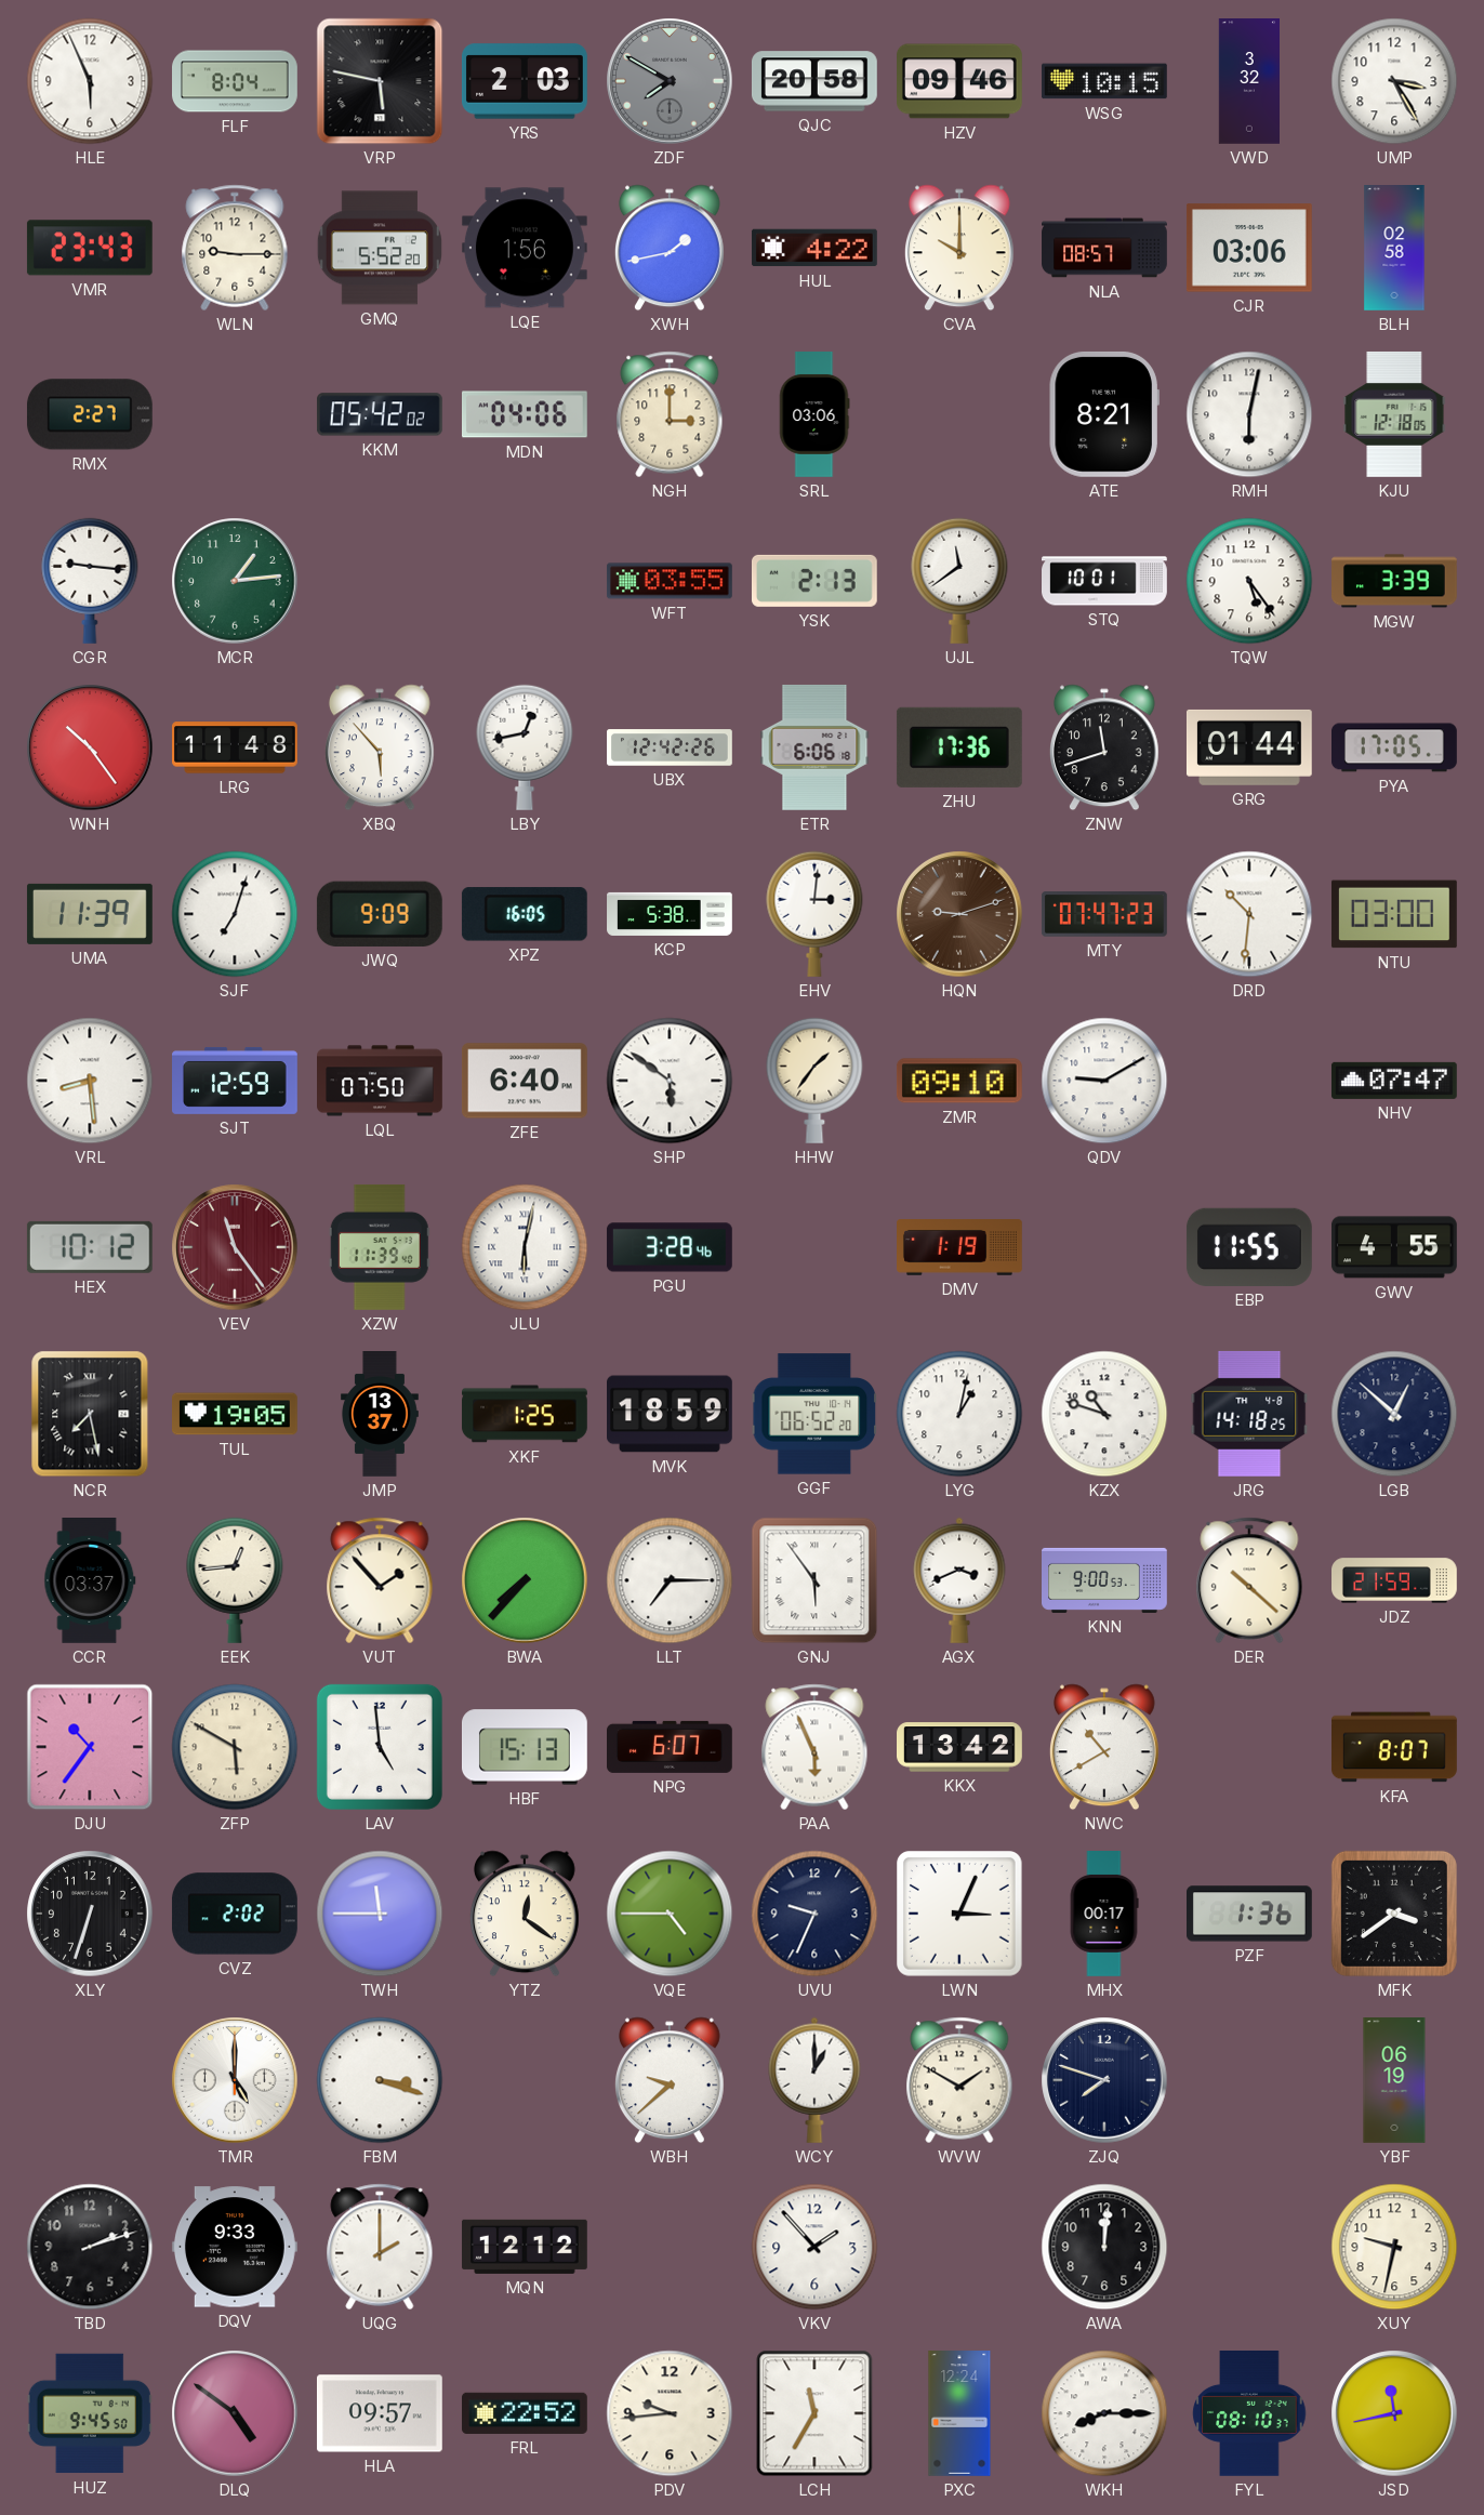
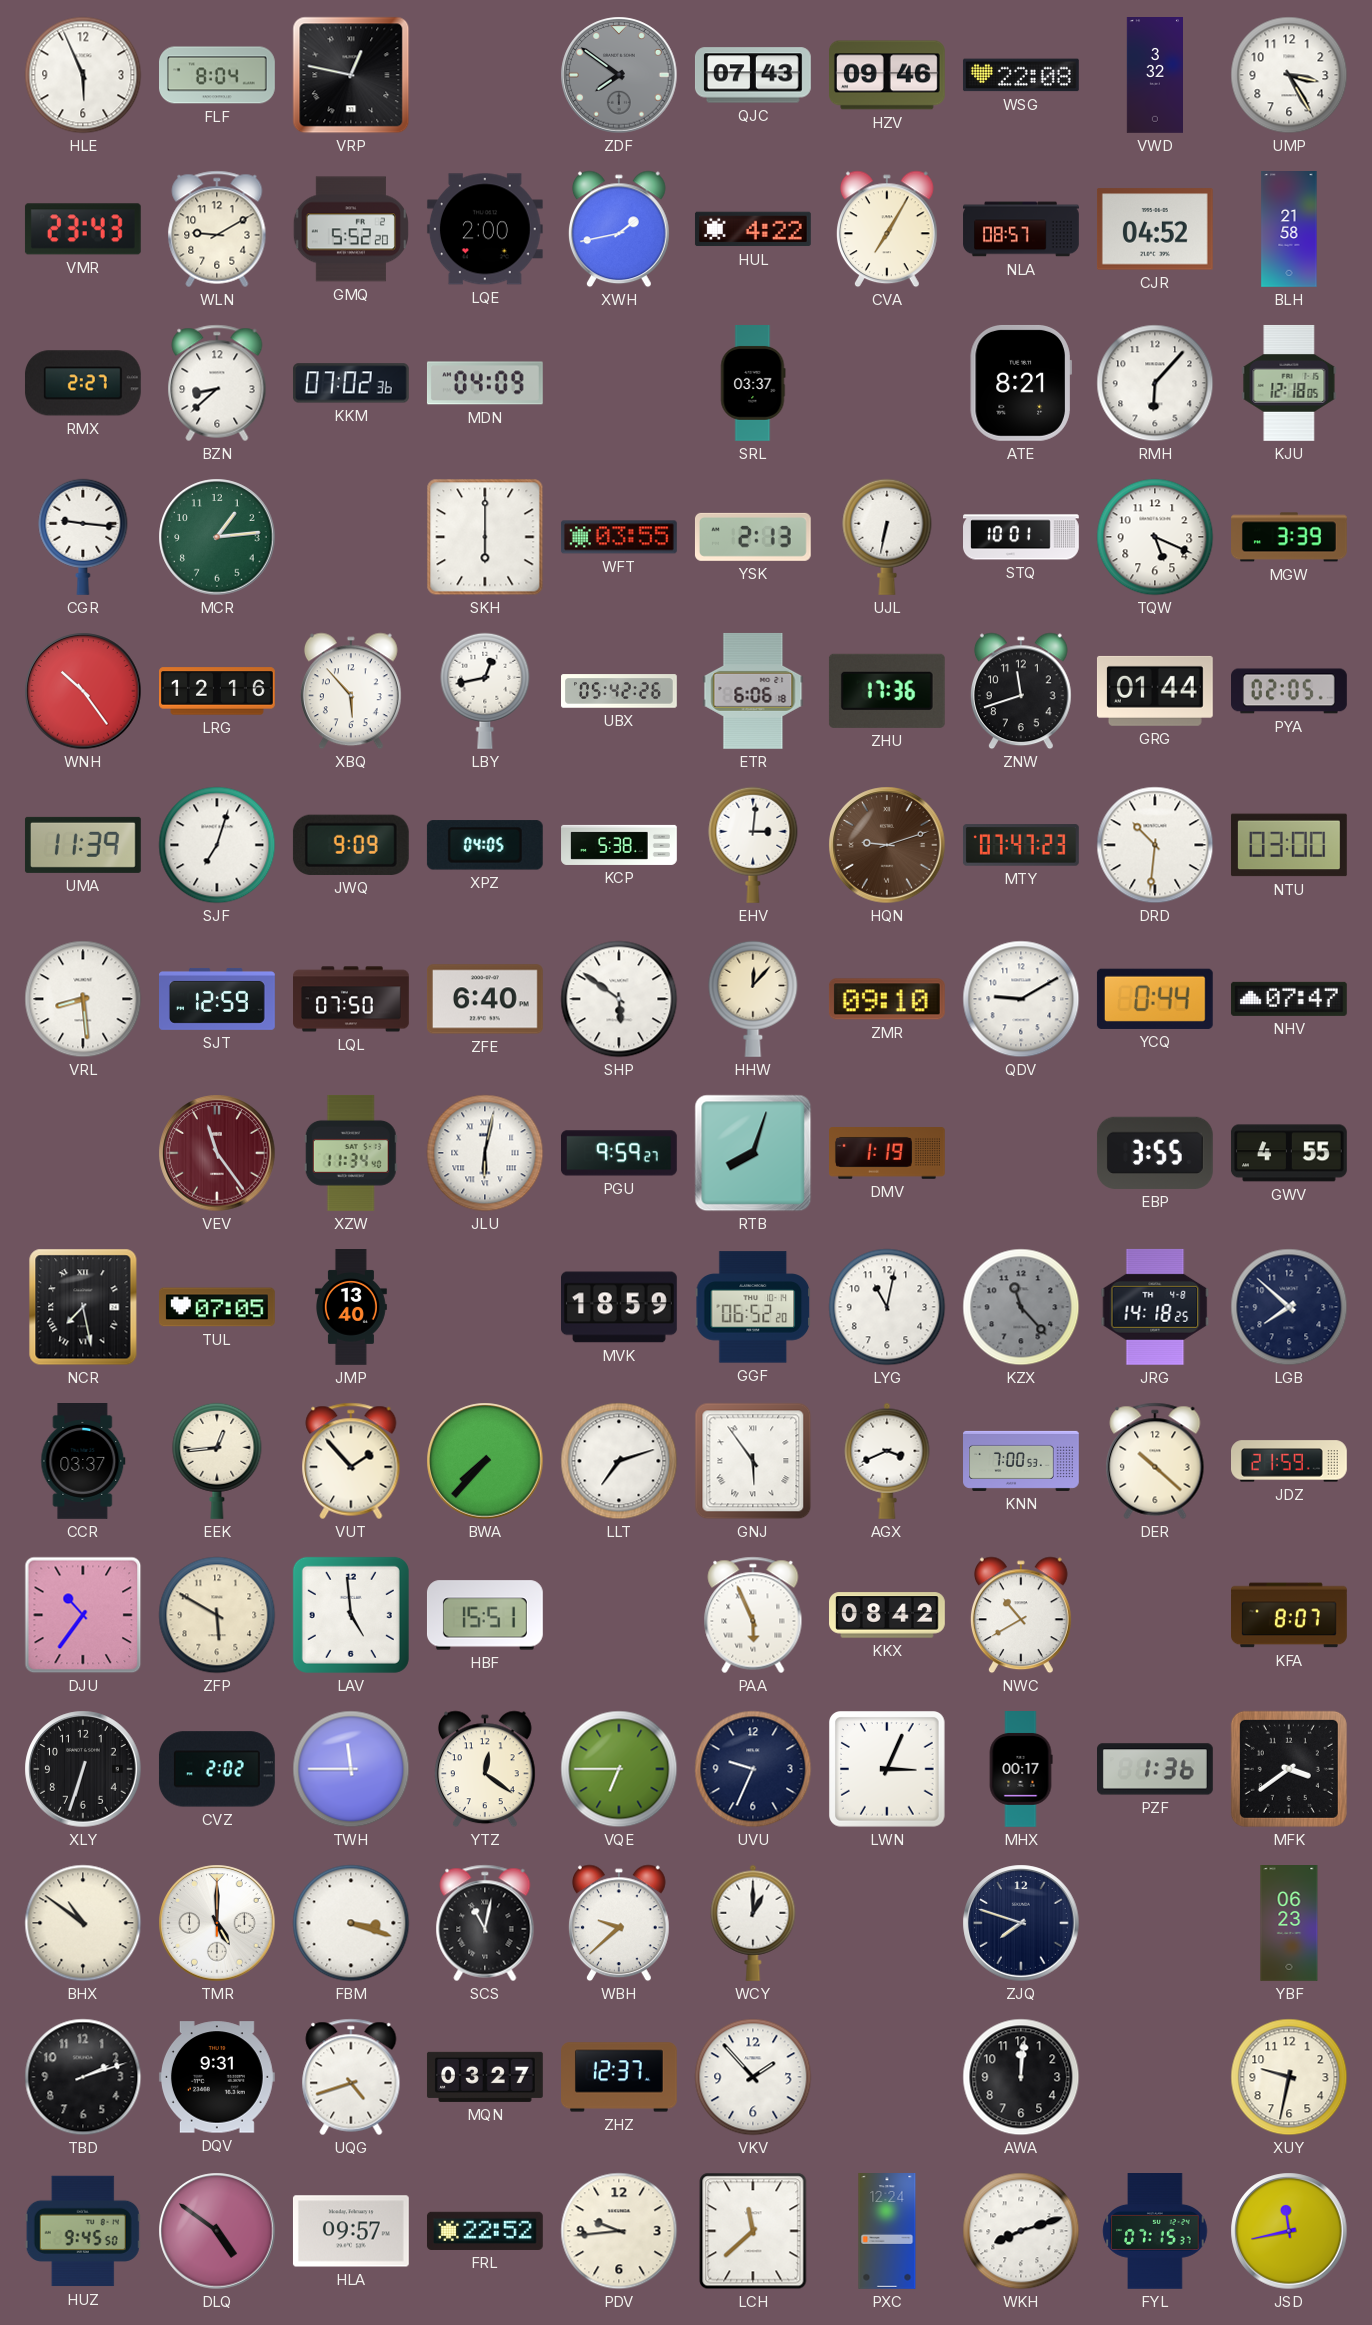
VRP: 5:47 -> 12:47
YRS: 2:03 -> none
ZDF: 7:50 -> 7:51
QJC: 20:58 -> 07:43
WSG: 10:15 -> 22:08
WLN: 9:15 -> 9:10
LQE: 1:56 -> 2:00
CVA: 10:00 -> 7:05
CJR: 03:06 -> 04:52
BLH: 02:58 -> 21:58
BZN: none -> 8:38
KKM: 05:42 -> 07:02
MDN: 04:06 -> 04:09
NGH: 3:00 -> none
SRL: 03:06 -> 03:37
RMH: 6:02 -> 6:07
SKH: none -> 6:00
UJL: 11:39 -> 6:32
TQW: 5:24 -> 5:19
LRG: 11:48 -> 12:16
UBX: 12:42 -> 05:42
PYA: 17:05 -> 02:05
XPZ: 16:05 -> 04:05
HHW: 1:36 -> 12:07
YCQ: none -> 0:44
HEX: 10:12 -> none
XZW: 11:39 -> 11:34
PGU: 3:28 -> 9:59
RTB: none -> 8:03
EBP: 11:55 -> 3:55
TUL: 19:05 -> 07:05
JMP: 13:37 -> 13:40
XKF: 1:25 -> none
LYG: 1:02 -> 11:02
KZX: 10:48 -> 11:23
KZX dial: white -> grey
LGB: 12:52 -> 7:52
LLT: 7:15 -> 7:12
KNN: 9:00 -> 7:00
HBF: 15:13 -> 15:51
NPG: 6:07 -> none
KKX: 13:42 -> 08:42
VQE: 4:45 -> 6:45
BHX: none -> 10:51
SCS: none -> 11:02
WVW: 1:50 -> none
YBF: 06:19 -> 06:23
DQV: 9:33 -> 9:31
UQG: 2:00 -> 4:42
MQN: 12:12 -> 03:27
ZHZ: none -> 12:37
LCH: 11:35 -> 11:38
WKH: 8:15 -> 8:12
FYL: 08:10 -> 07:15
